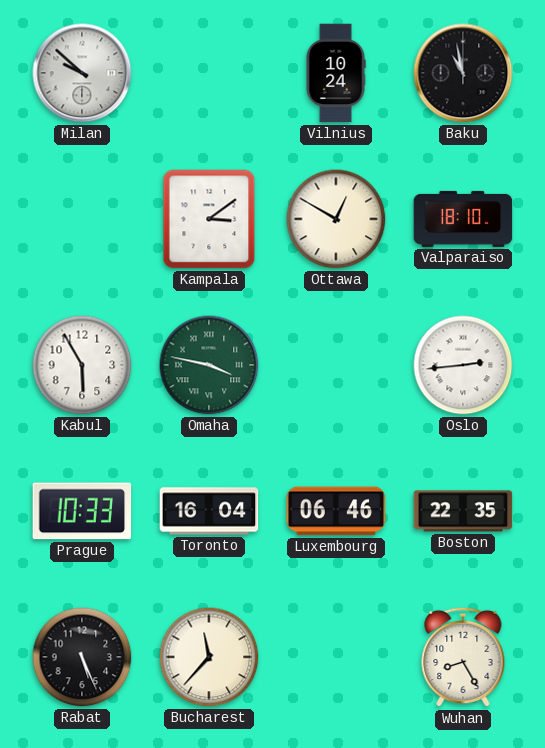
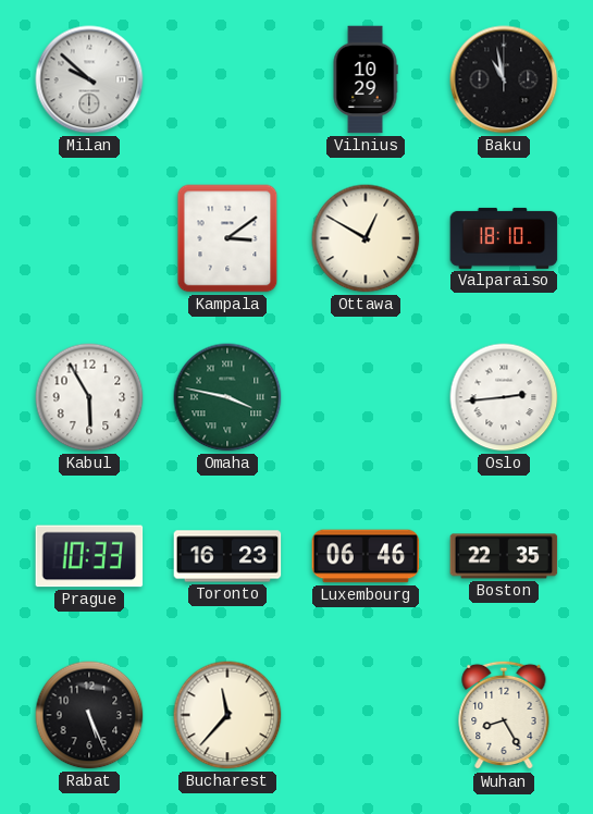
Vilnius: 10:24 -> 10:29
Toronto: 16:04 -> 16:23
